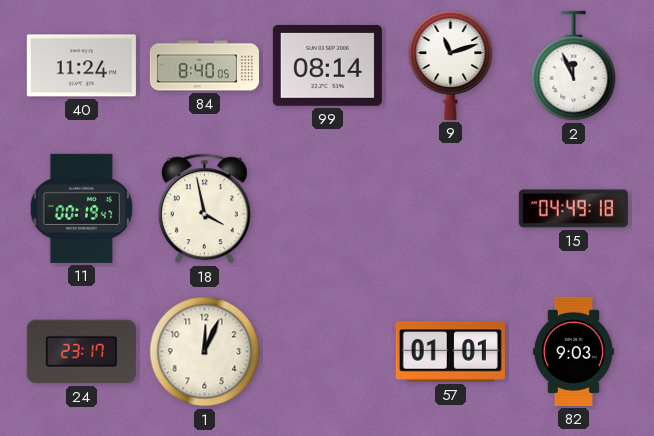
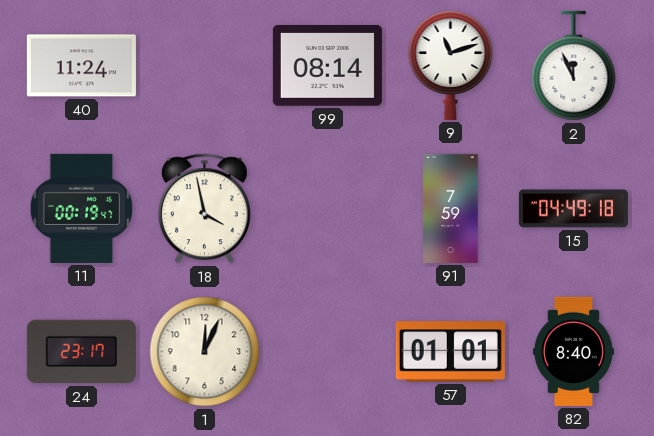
84: 8:40 -> none
91: none -> 7:59
82: 9:03 -> 8:40
